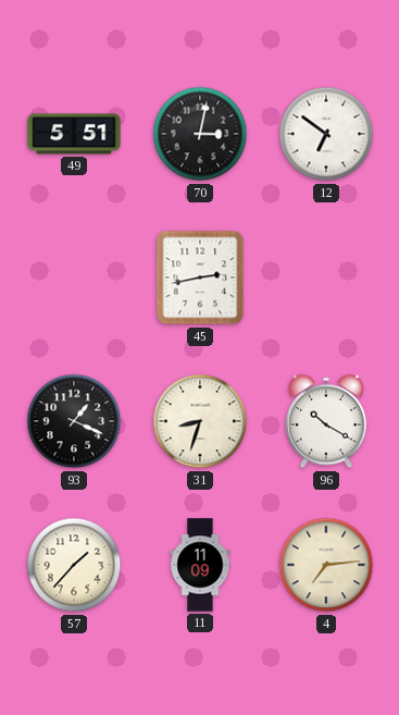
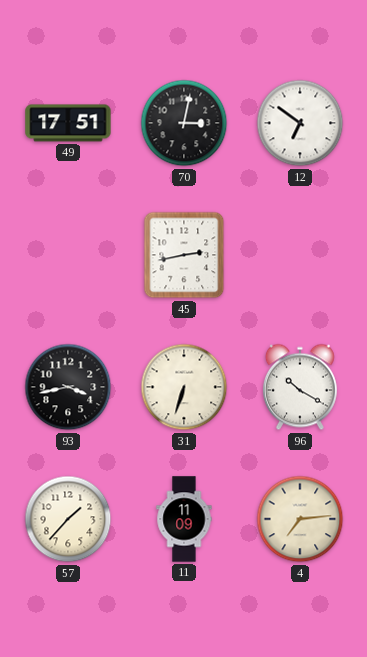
49: 5:51 -> 17:51
93: 1:19 -> 3:43
31: 8:33 -> 6:33
